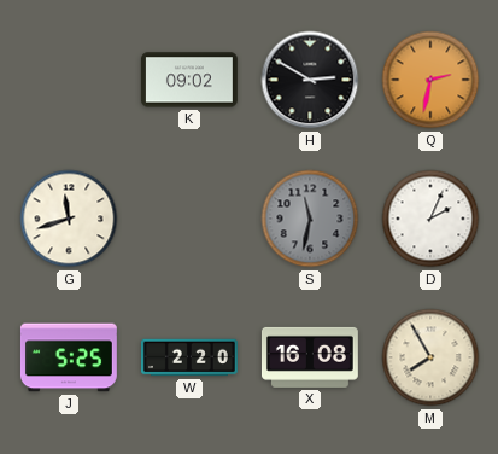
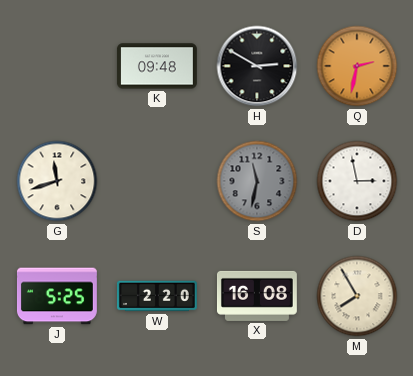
K: 09:02 -> 09:48
D: 2:04 -> 2:58
